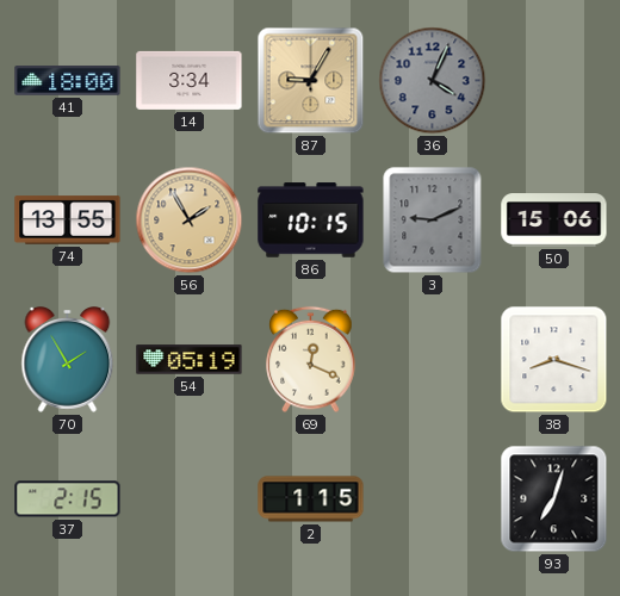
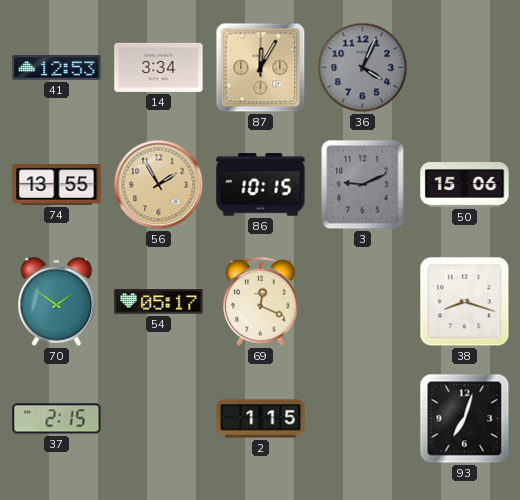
41: 18:00 -> 12:53
87: 9:05 -> 12:05
70: 1:55 -> 1:51
54: 05:19 -> 05:17
